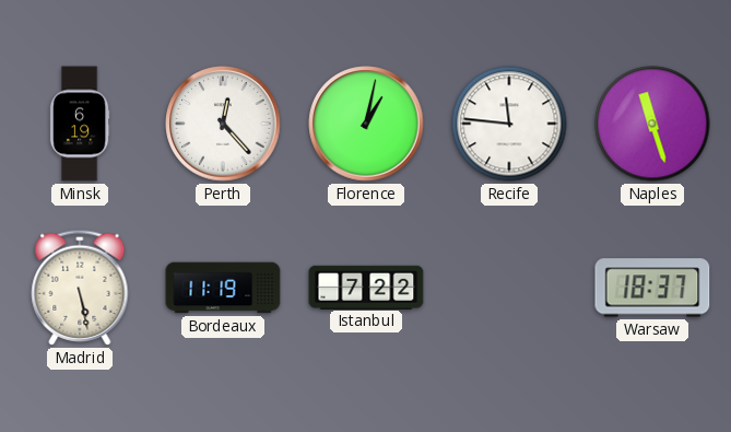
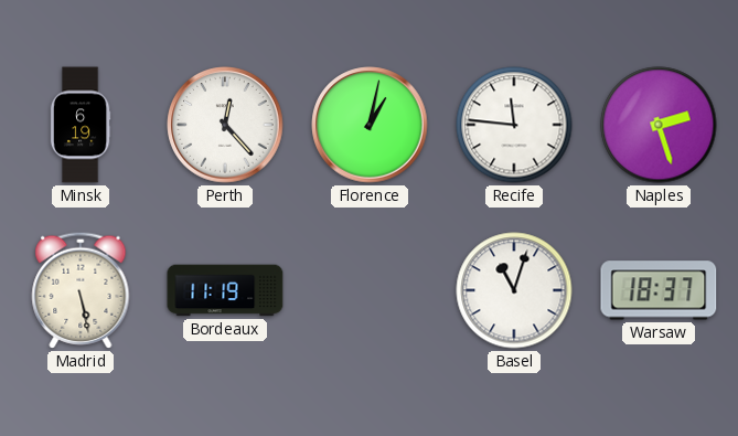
Naples: 11:27 -> 2:27
Istanbul: 7:22 -> none
Basel: none -> 11:03
